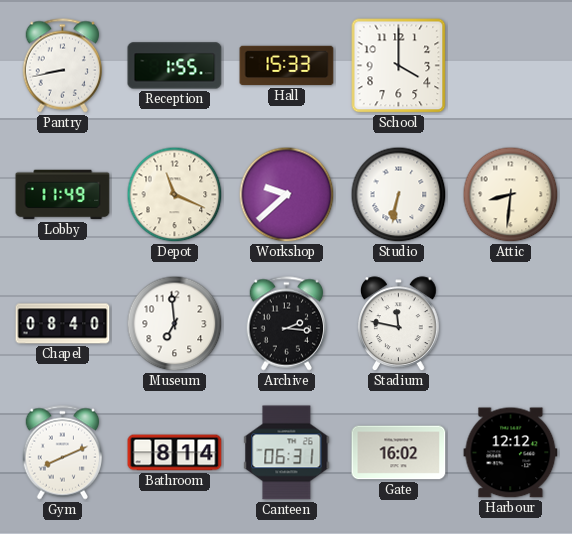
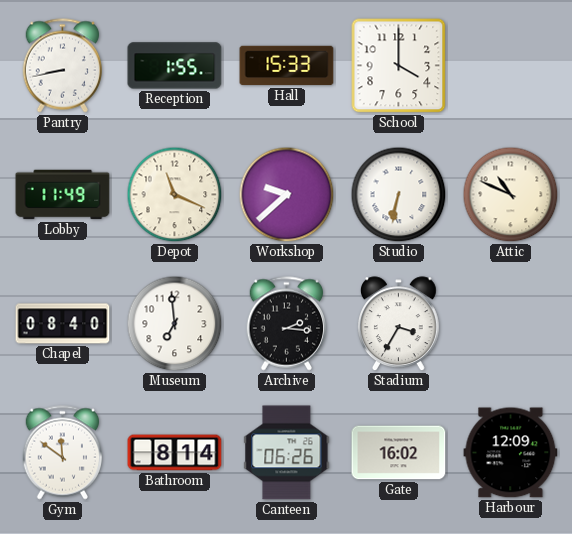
Attic: 8:31 -> 10:49
Stadium: 11:47 -> 3:35
Gym: 8:11 -> 11:51
Canteen: 06:31 -> 06:26
Harbour: 12:12 -> 12:09
